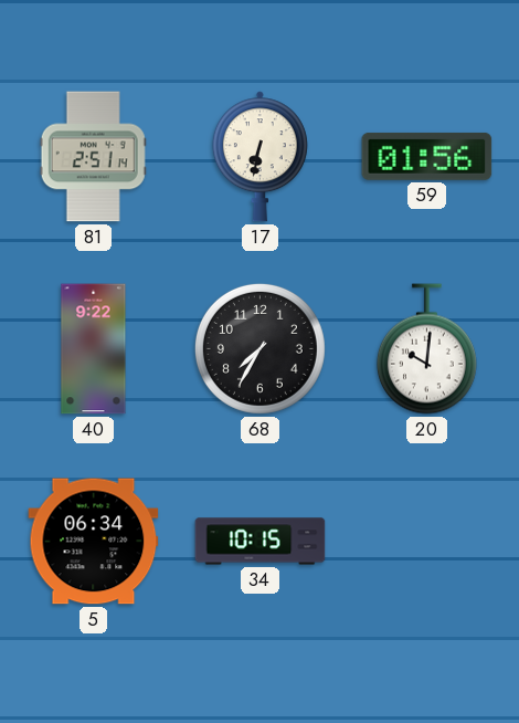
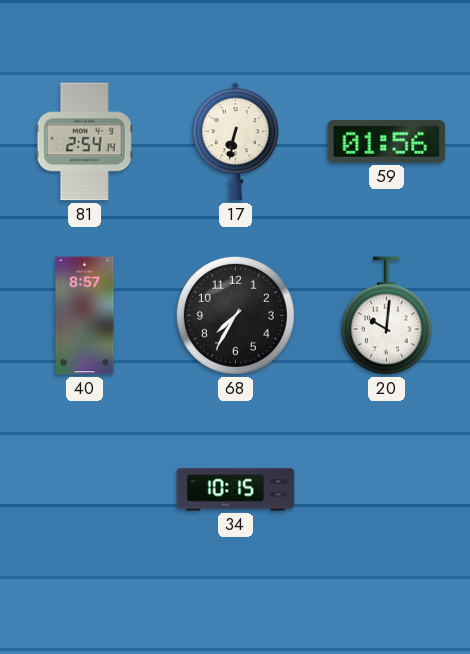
81: 2:51 -> 2:54
40: 9:22 -> 8:57
5: 06:34 -> none
